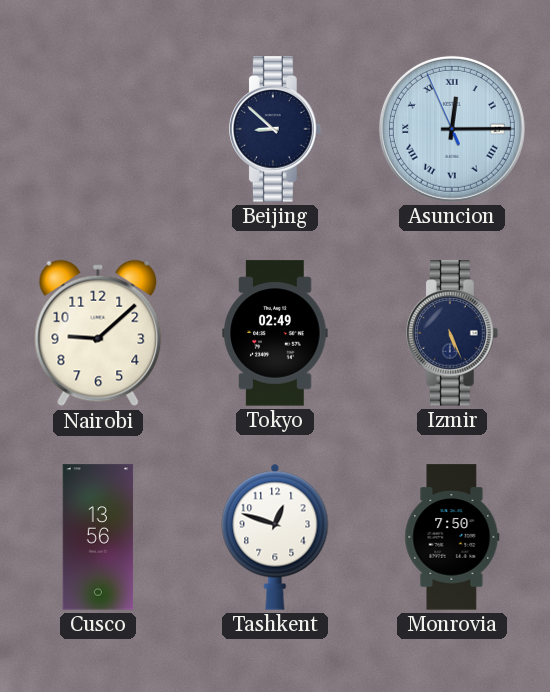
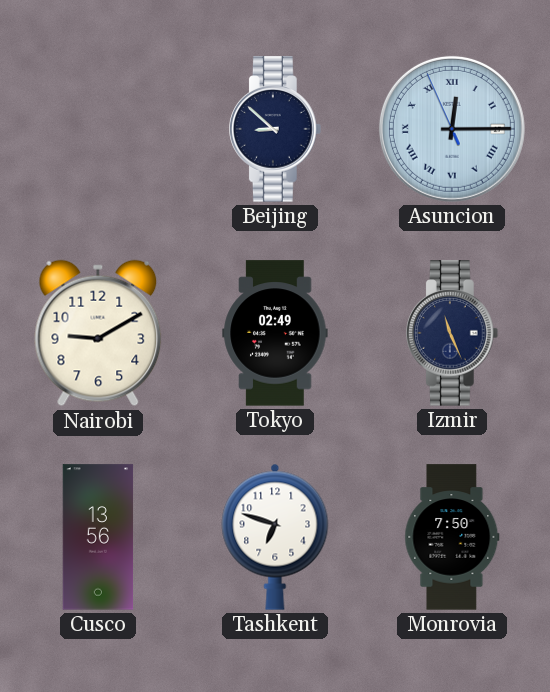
Nairobi: 9:08 -> 9:10
Izmir: 5:26 -> 11:26
Tashkent: 12:48 -> 6:48
